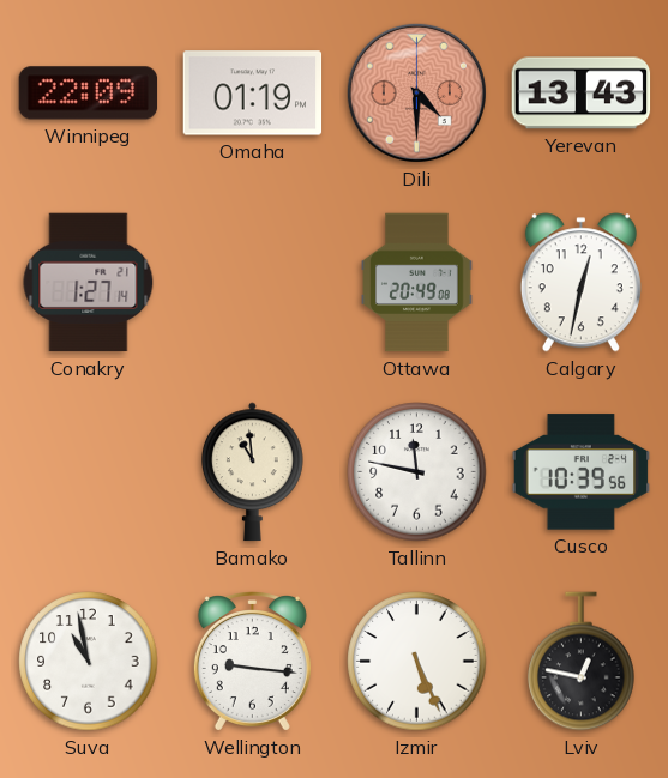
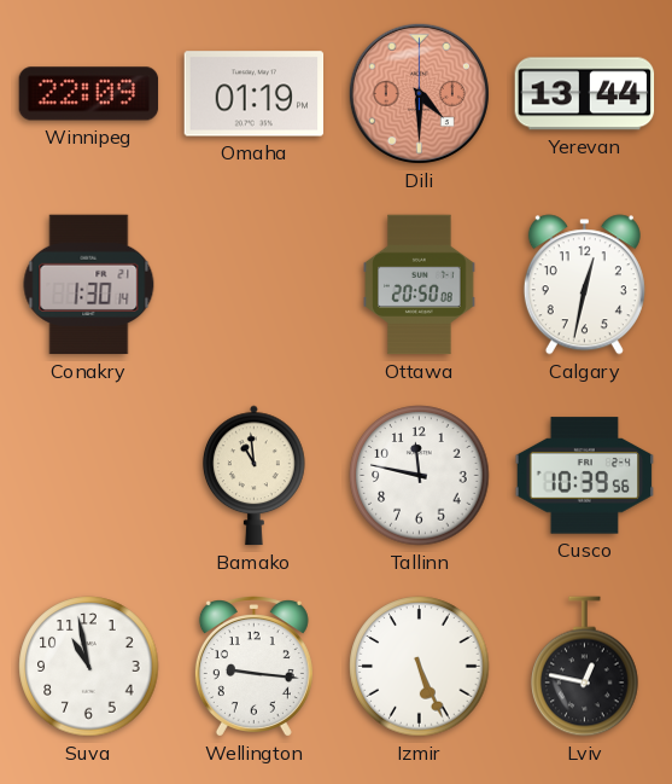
Yerevan: 13:43 -> 13:44
Conakry: 1:27 -> 1:30
Ottawa: 20:49 -> 20:50
